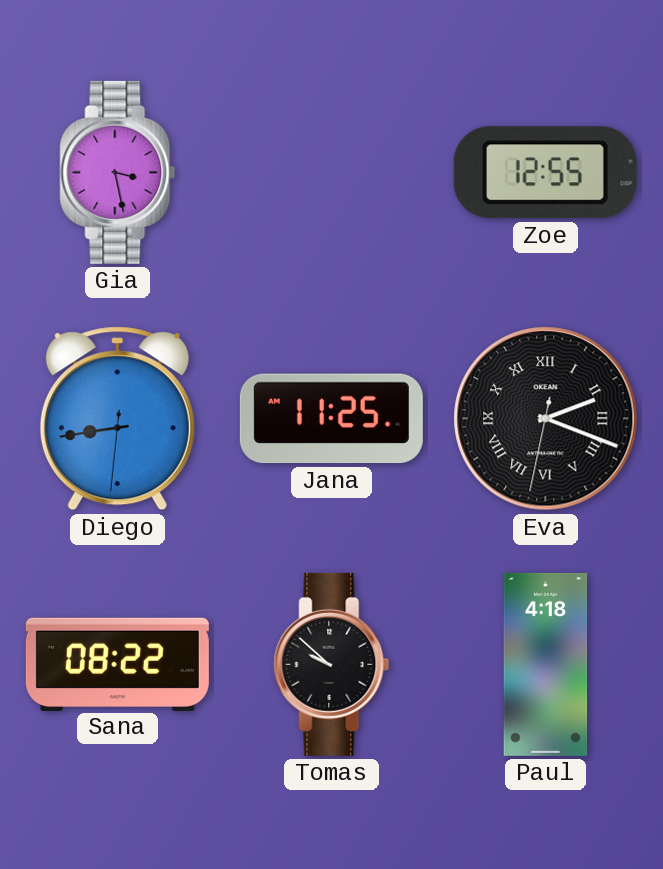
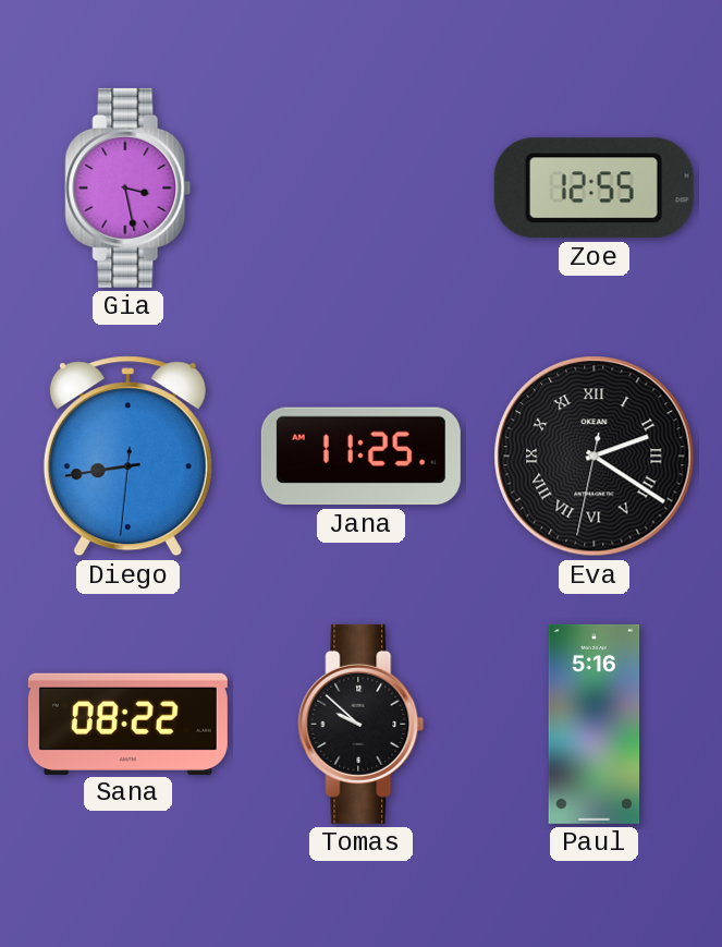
Eva: 2:18 -> 2:20
Paul: 4:18 -> 5:16
